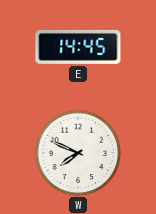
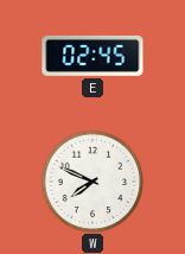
E: 14:45 -> 02:45
